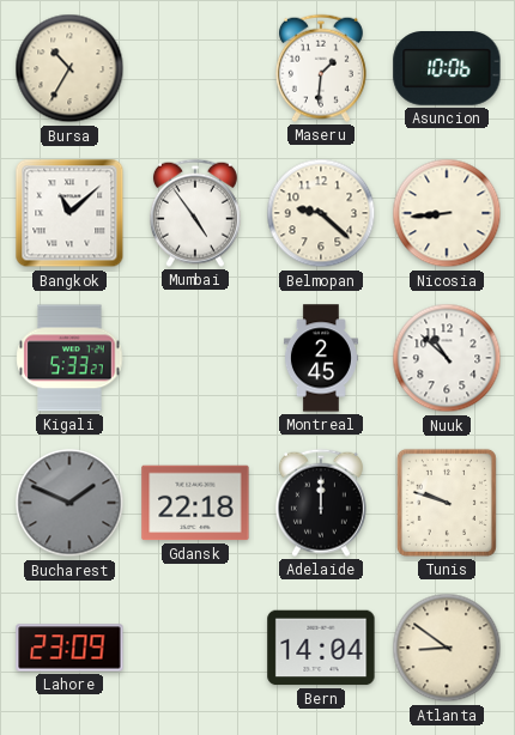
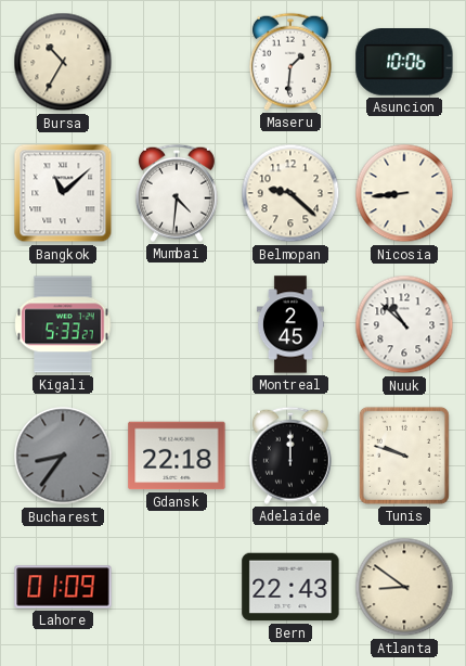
Mumbai: 4:54 -> 4:31
Bucharest: 1:49 -> 8:36
Lahore: 23:09 -> 01:09
Bern: 14:04 -> 22:43
